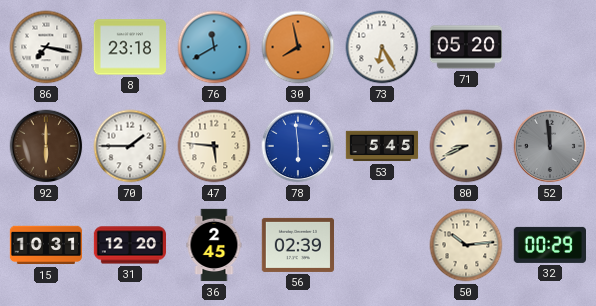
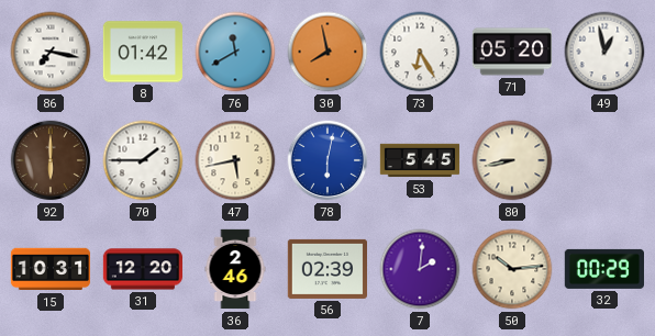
8: 23:18 -> 01:42
49: none -> 12:58
47: 5:46 -> 5:43
78: 5:59 -> 6:02
80: 8:41 -> 8:43
52: 11:59 -> none
36: 2:45 -> 2:46
7: none -> 2:01
